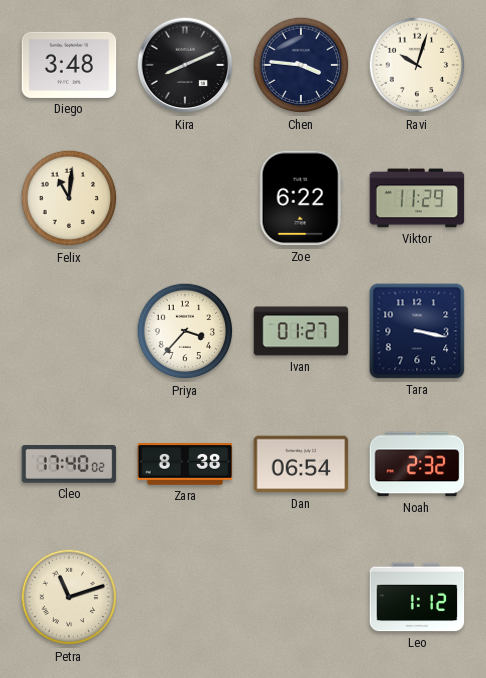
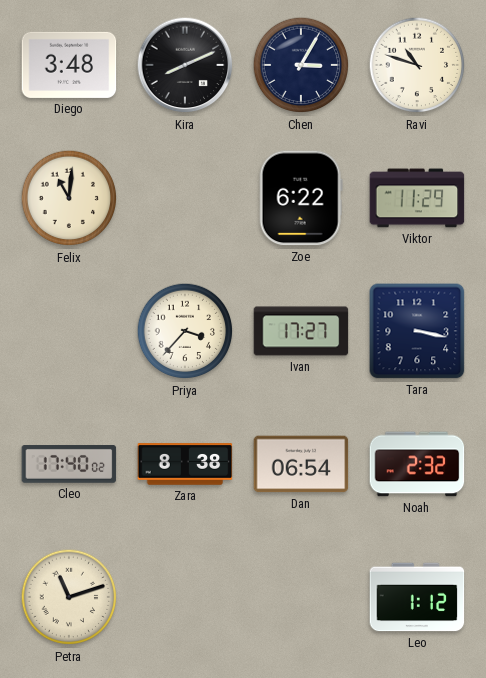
Chen: 3:46 -> 3:05
Ravi: 10:03 -> 10:48
Ivan: 01:27 -> 17:27
